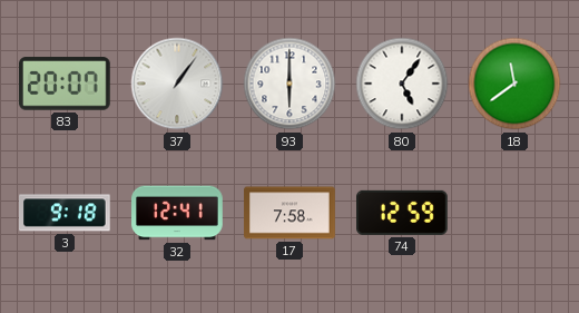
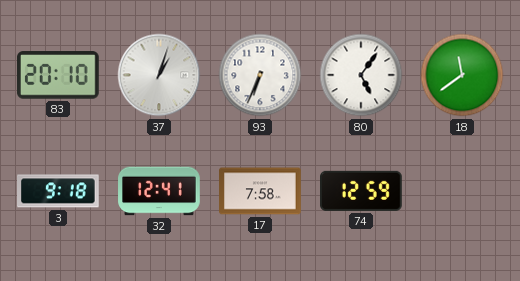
83: 20:07 -> 20:10
37: 1:06 -> 1:03
93: 6:00 -> 6:34
